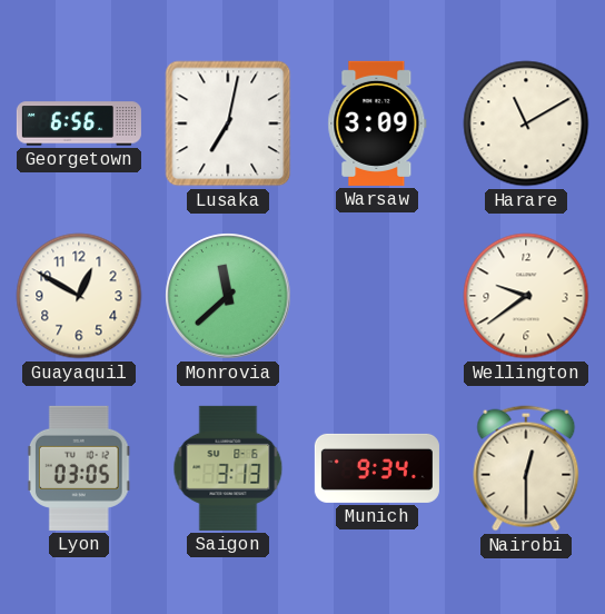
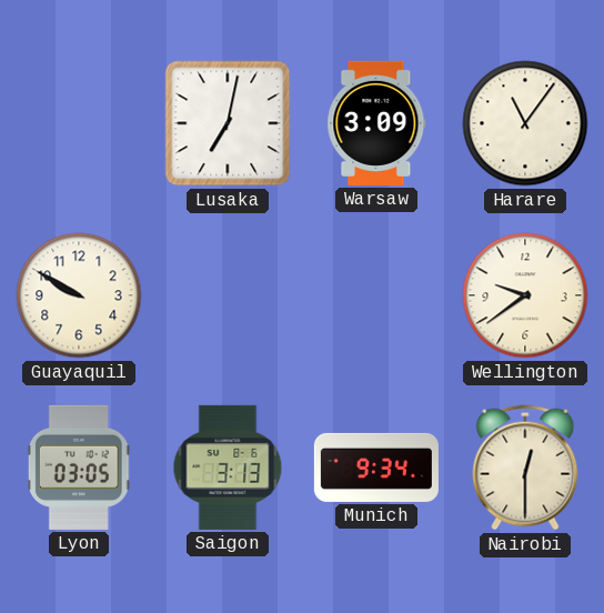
Georgetown: 6:56 -> none
Harare: 11:10 -> 11:06
Guayaquil: 12:50 -> 9:50
Monrovia: 11:38 -> none
